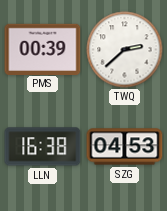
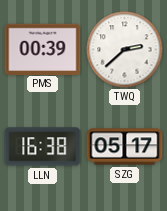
SZG: 04:53 -> 05:17
